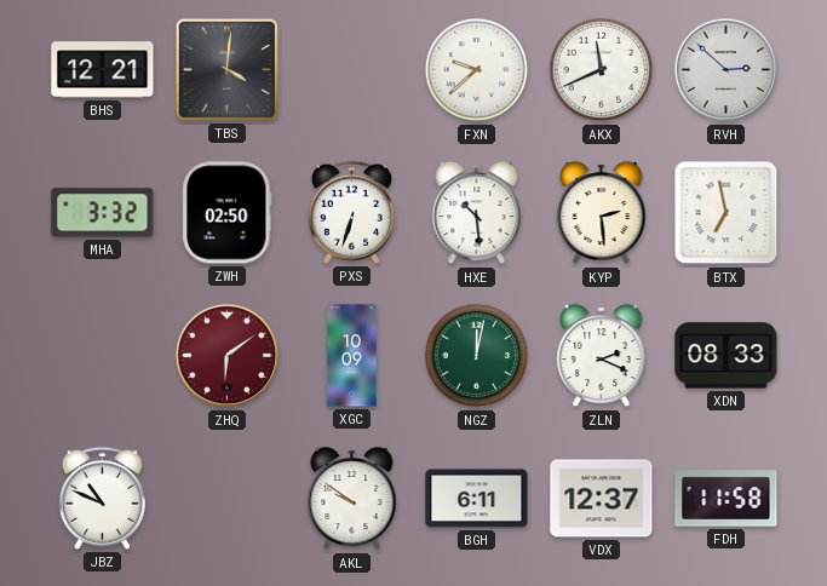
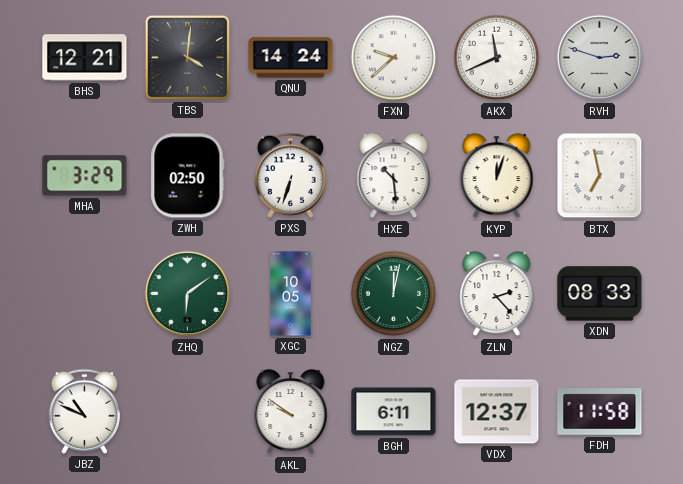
QNU: none -> 14:24
RVH: 2:52 -> 2:48
MHA: 3:32 -> 3:29
KYP: 2:29 -> 12:03
ZHQ dial: burgundy -> green
XGC: 10:09 -> 10:05
ZLN: 2:19 -> 2:23
